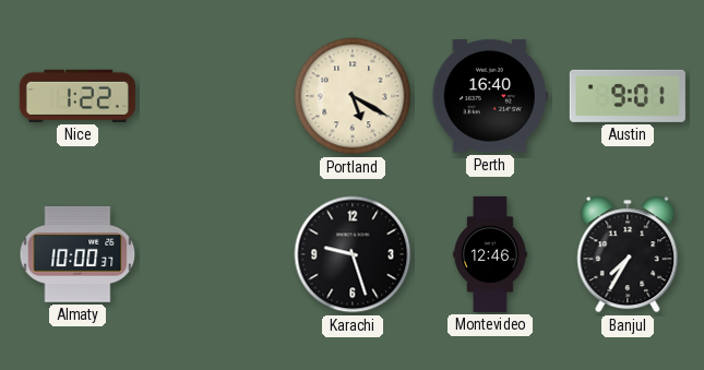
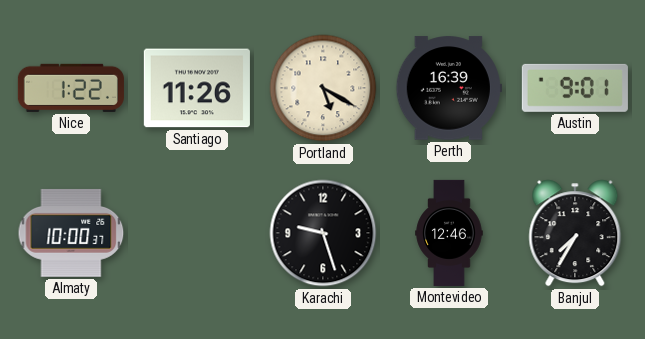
Santiago: none -> 11:26
Perth: 16:40 -> 16:39
